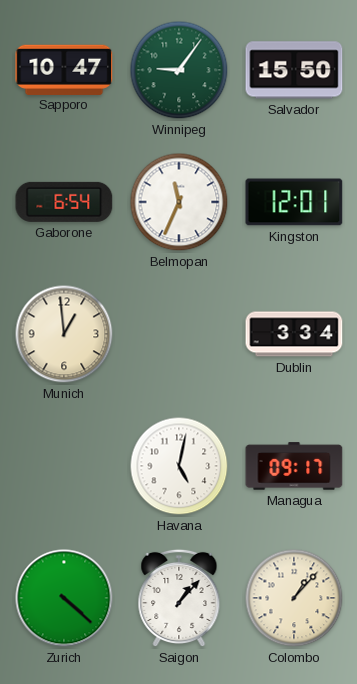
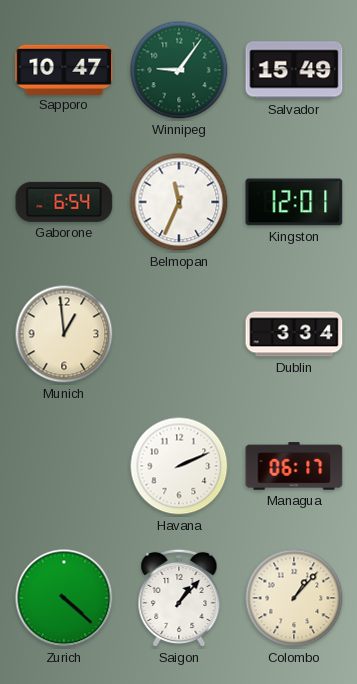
Salvador: 15:50 -> 15:49
Havana: 5:02 -> 2:11
Managua: 09:17 -> 06:17
